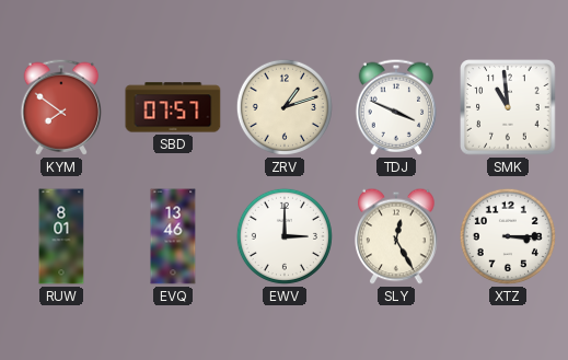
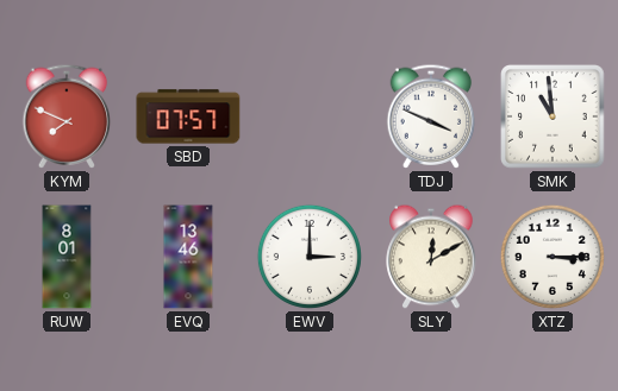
KYM: 7:51 -> 7:49
ZRV: 1:12 -> none
SLY: 12:25 -> 12:10
